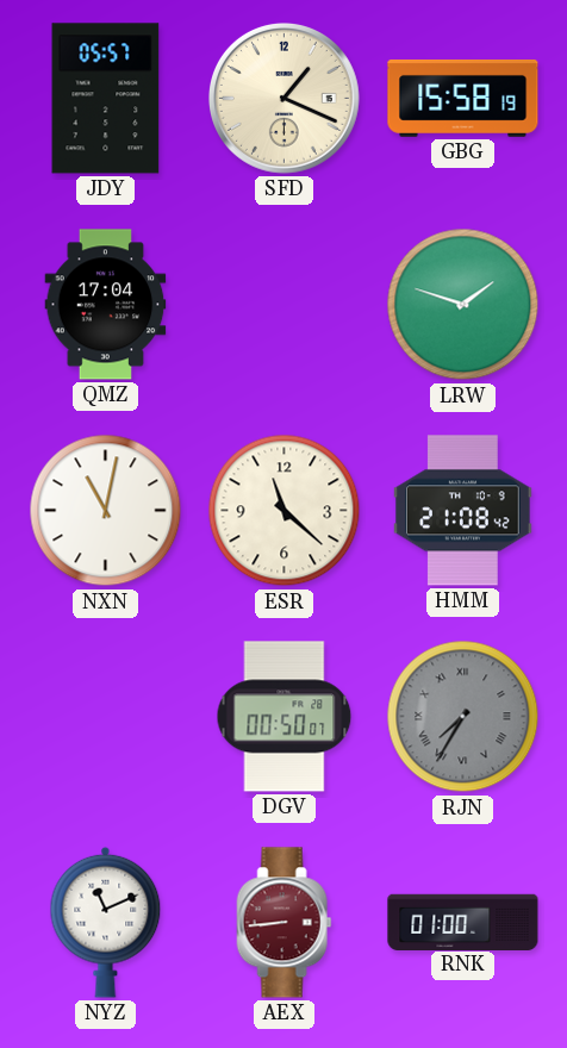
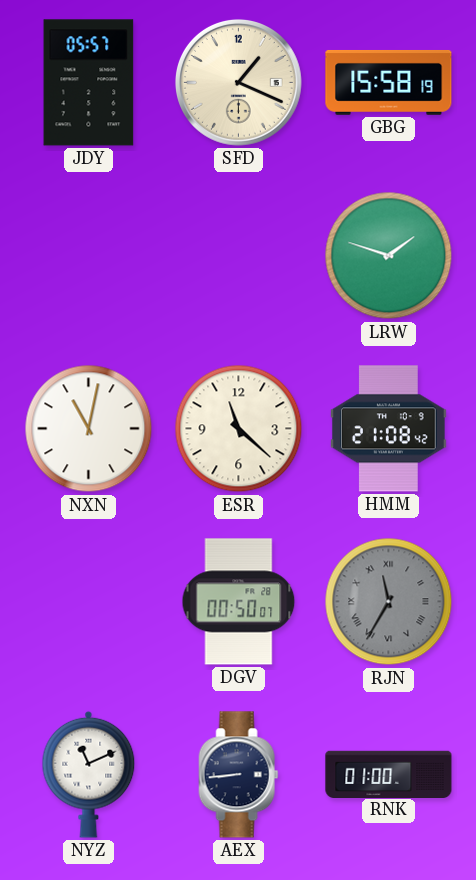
QMZ: 17:04 -> none
RJN: 7:35 -> 11:35
AEX dial: burgundy -> navy
